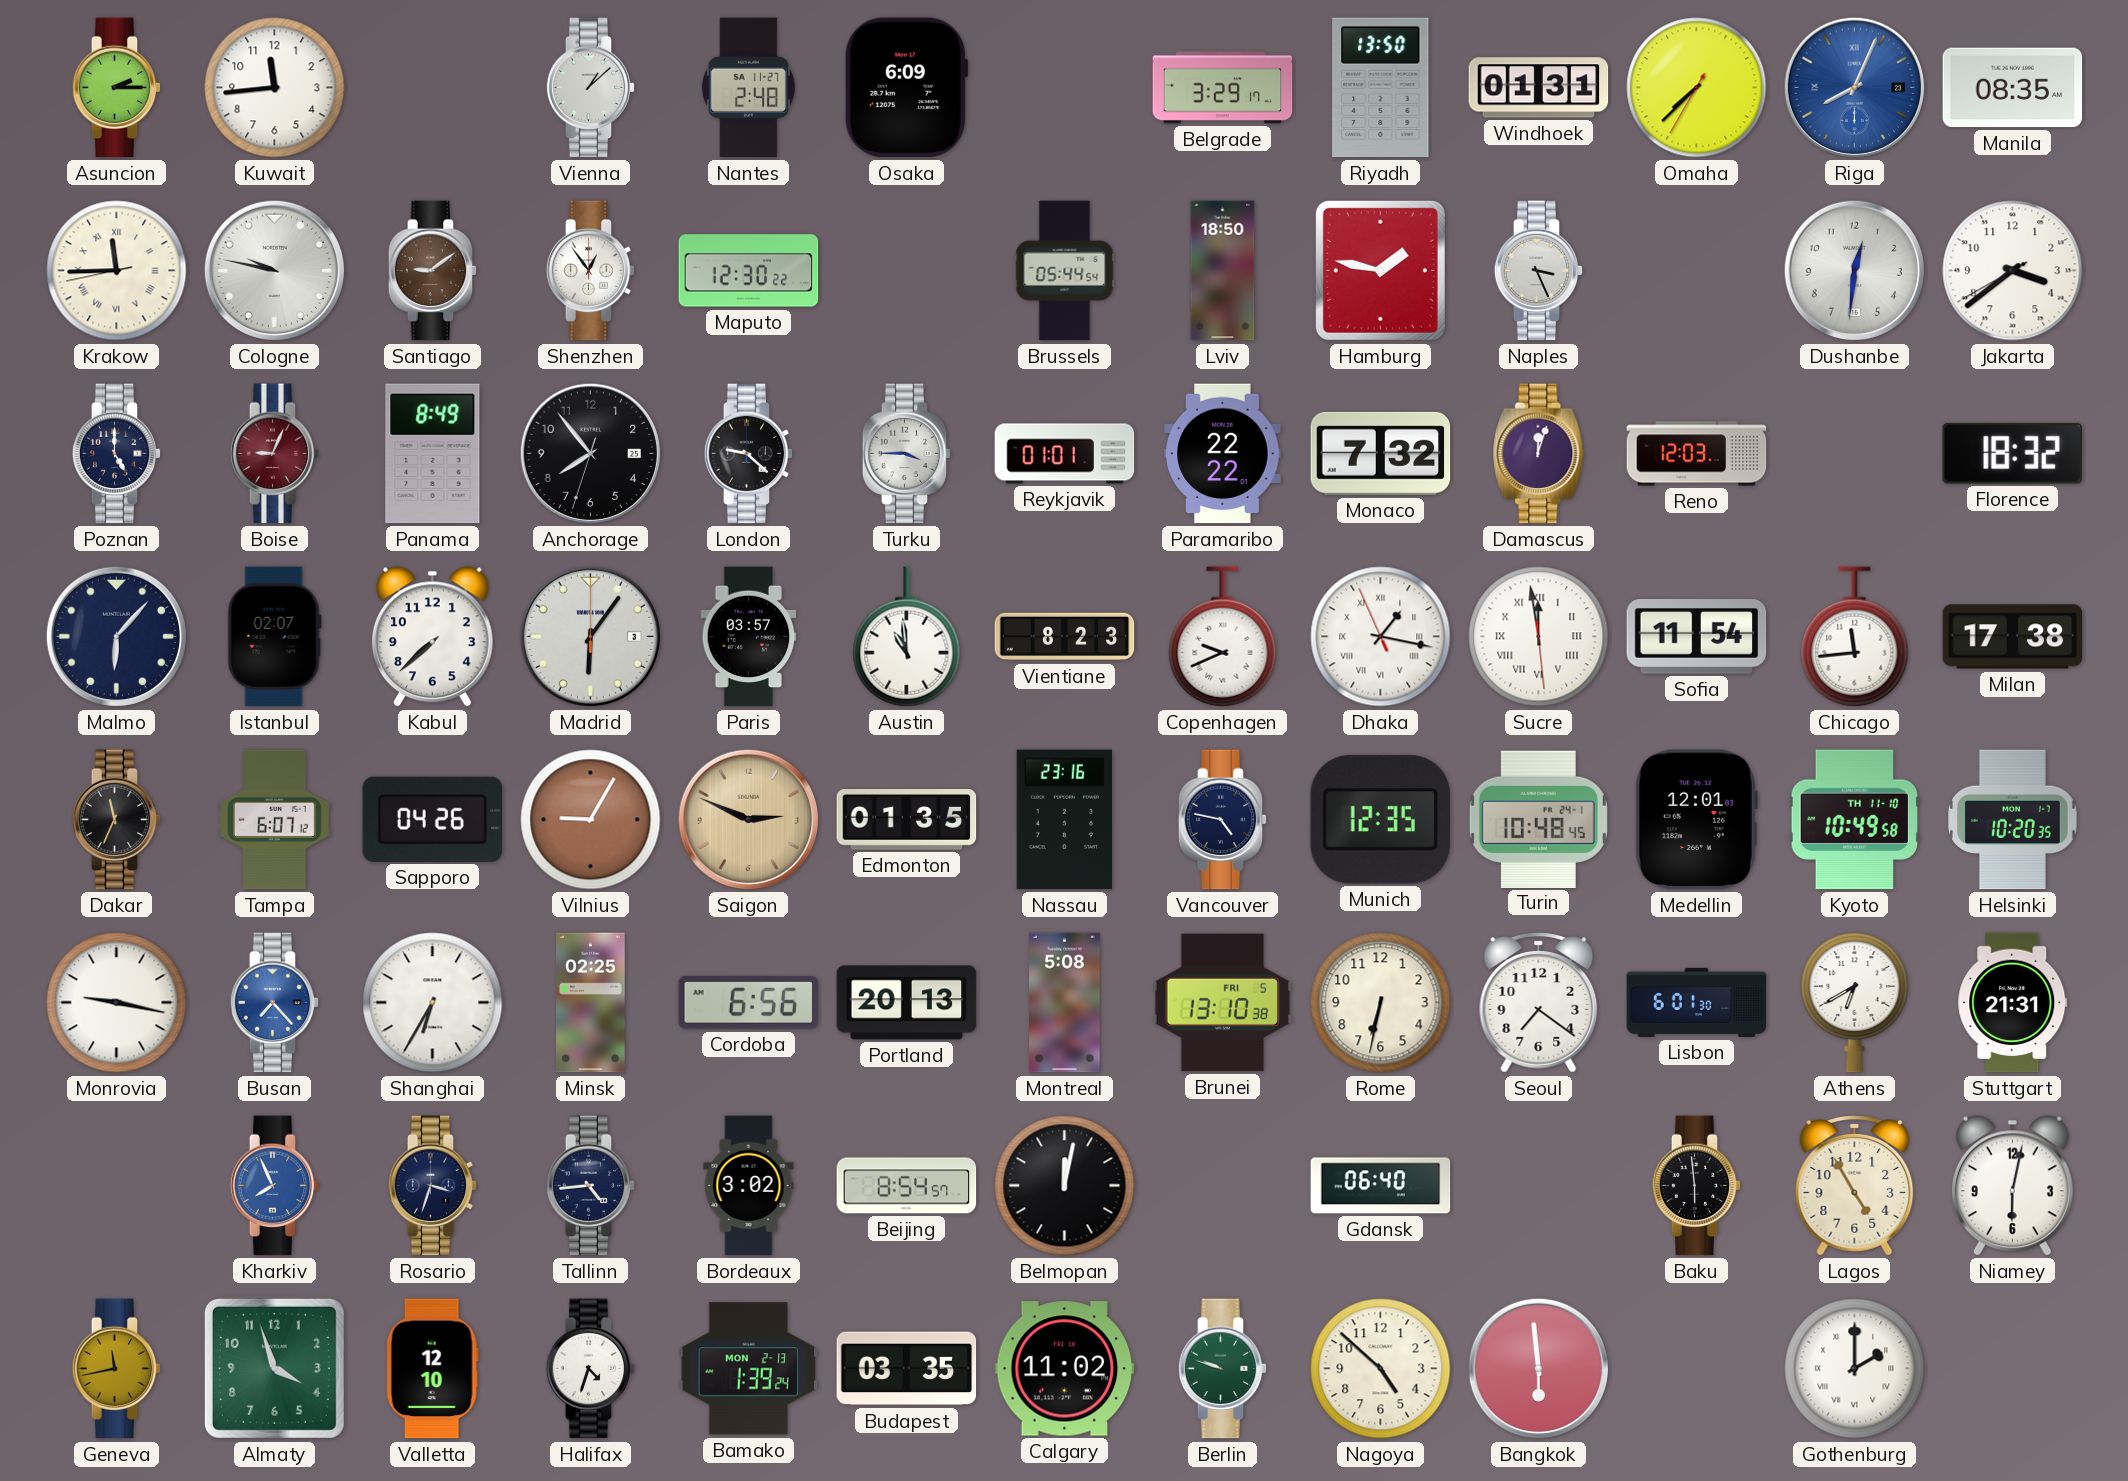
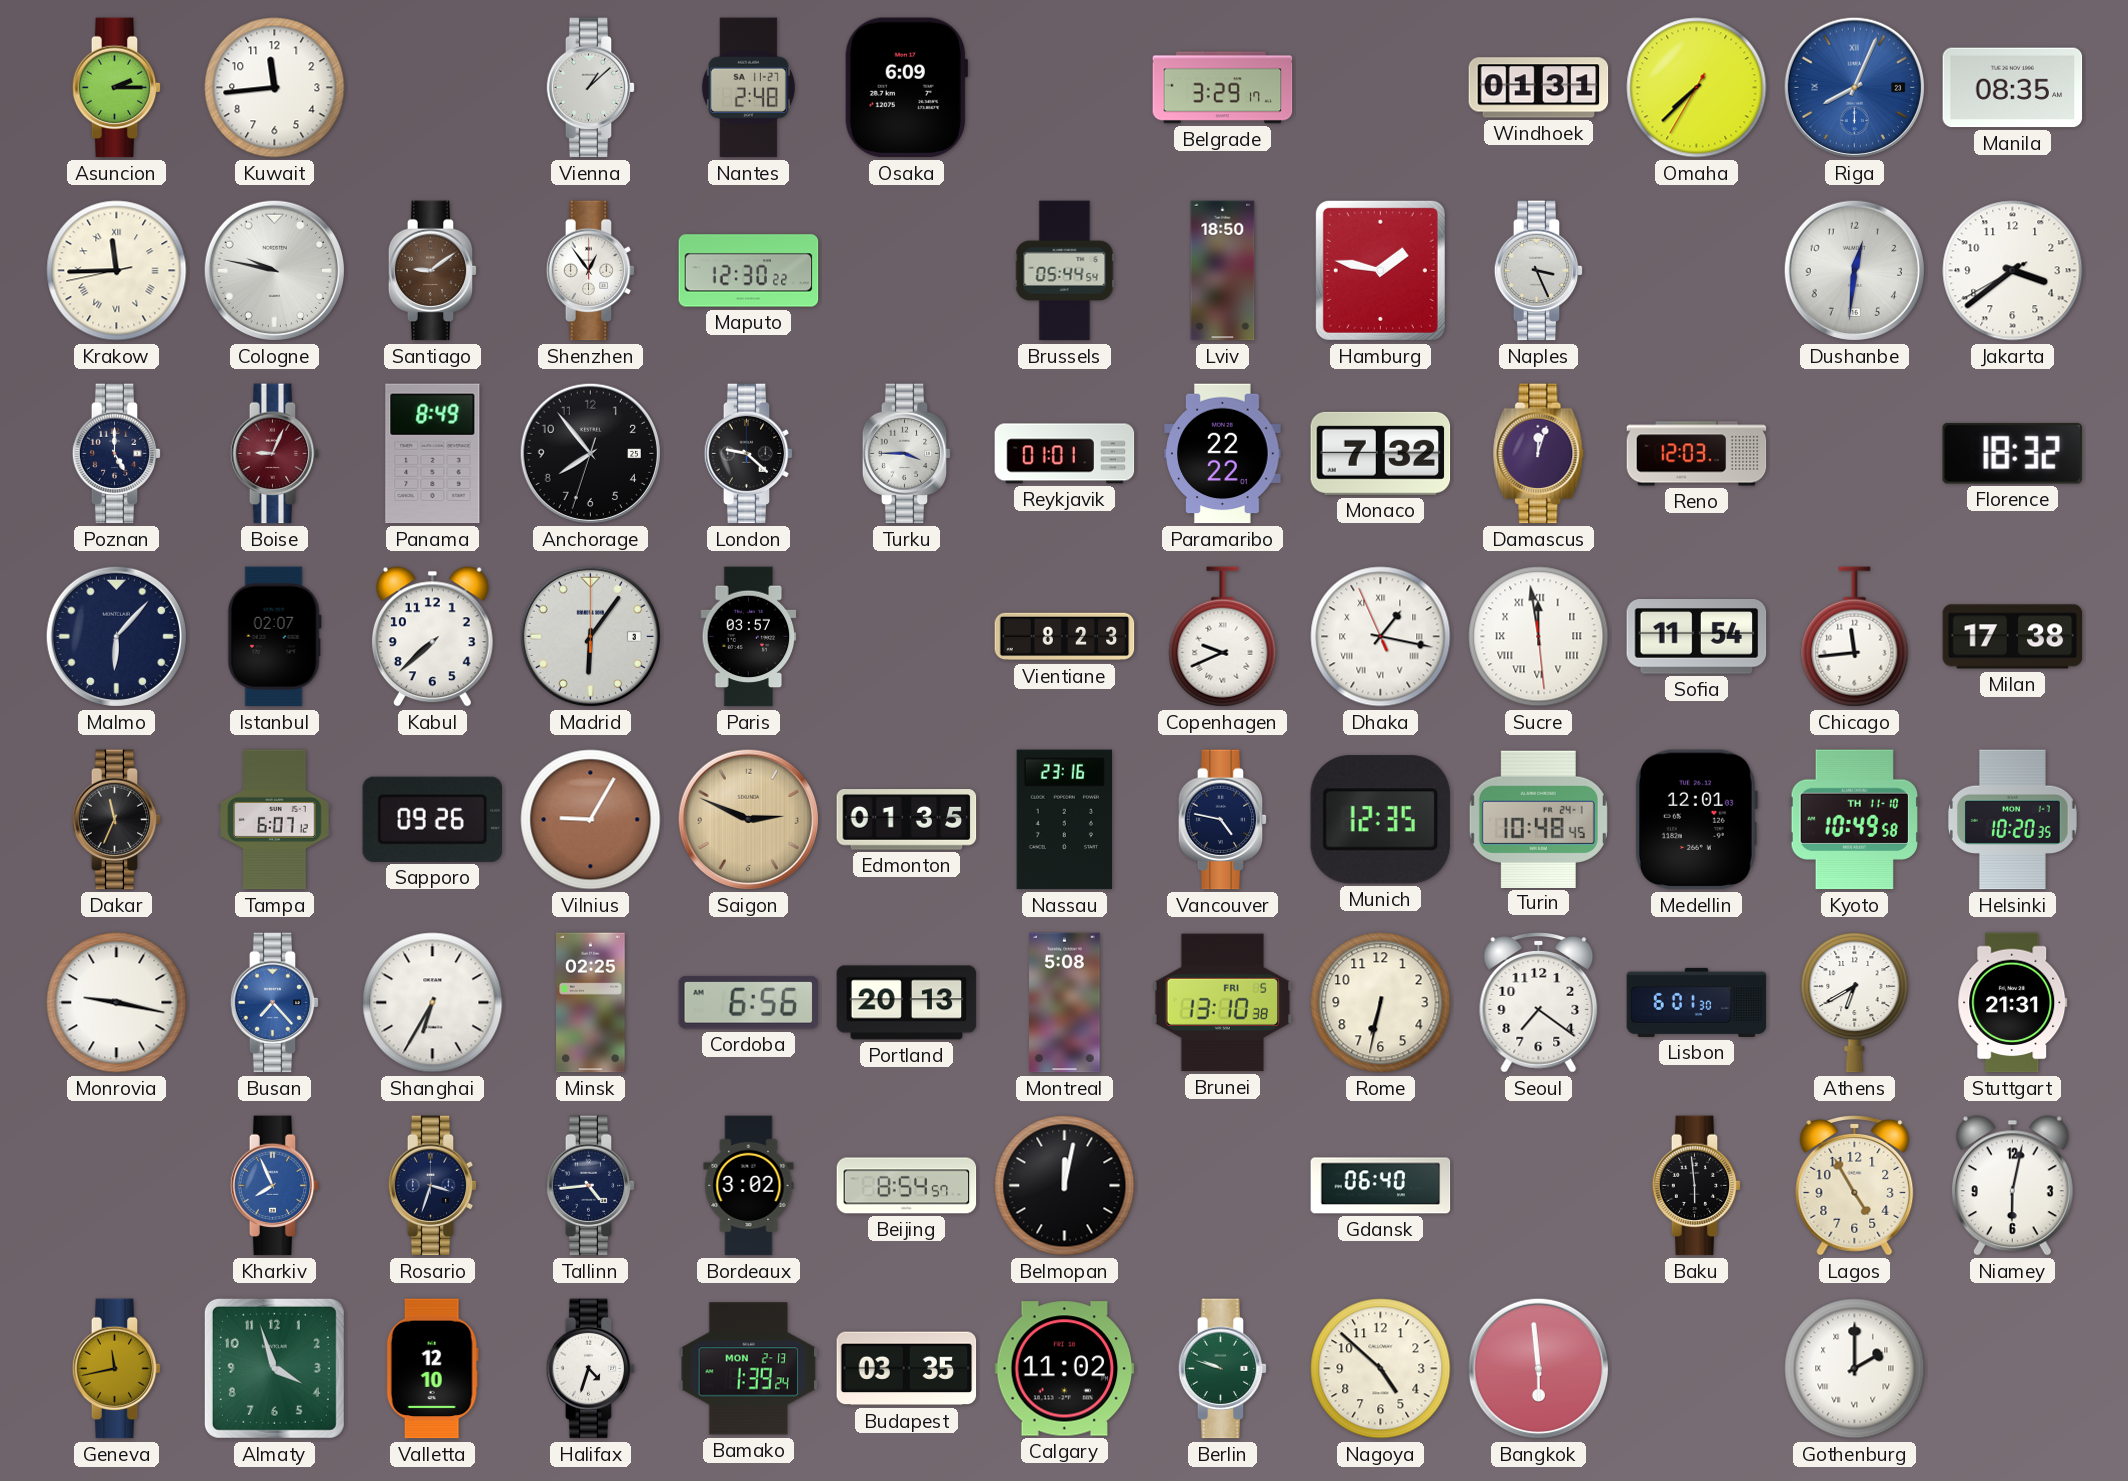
Riyadh: 13:50 -> none
Austin: 10:59 -> none
Sapporo: 04:26 -> 09:26
